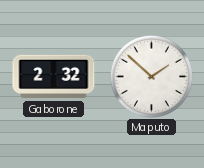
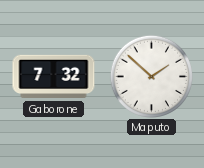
Gaborone: 2:32 -> 7:32
